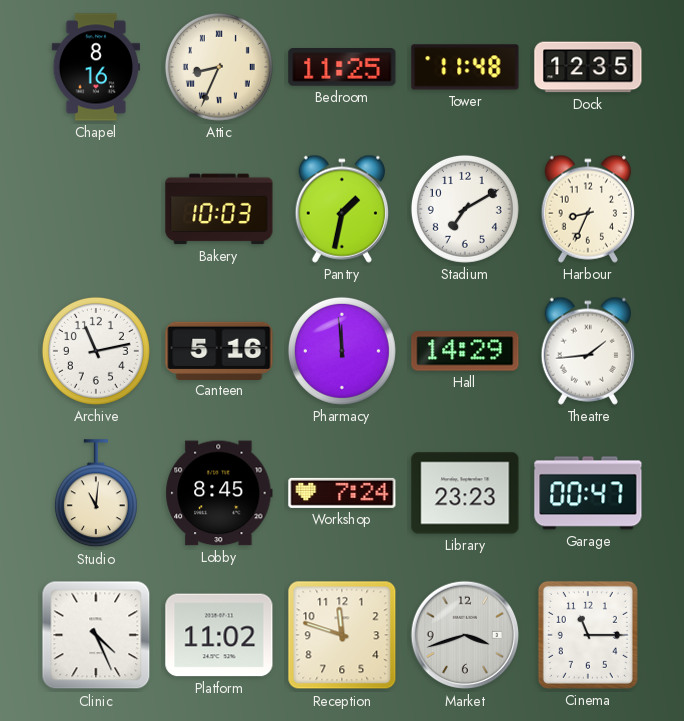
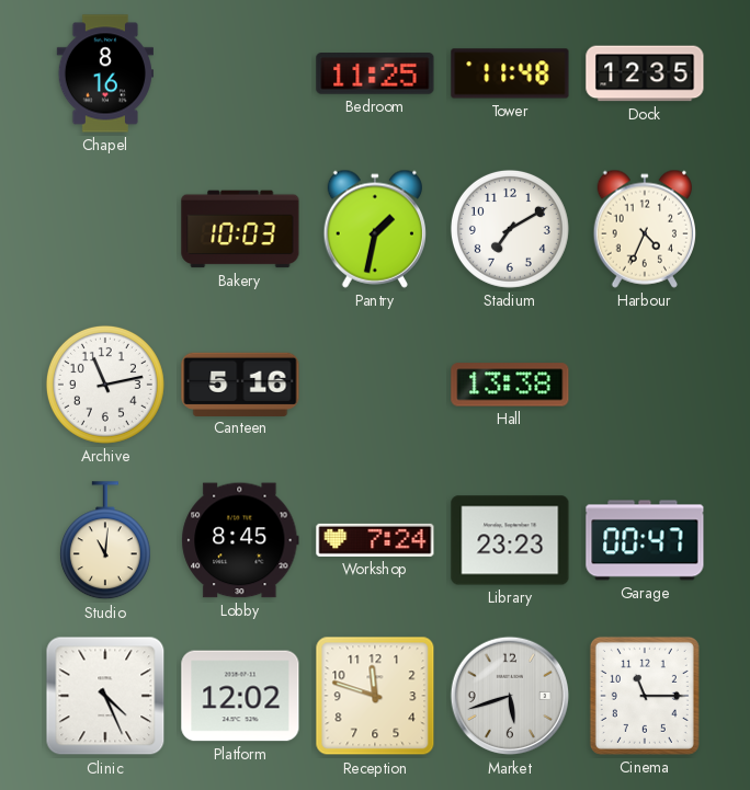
Attic: 8:34 -> none
Harbour: 8:34 -> 4:34
Pharmacy: 11:59 -> none
Hall: 14:29 -> 13:38
Theatre: 1:44 -> none
Platform: 11:02 -> 12:02
Market: 3:42 -> 5:42
